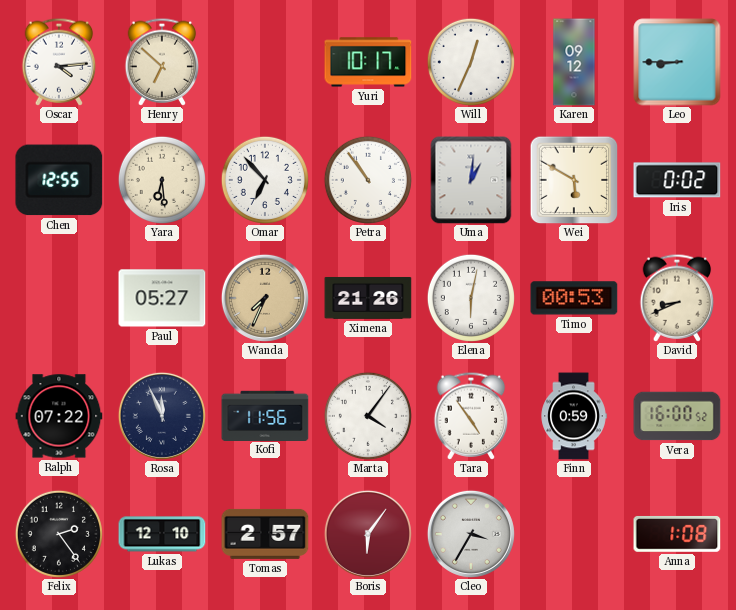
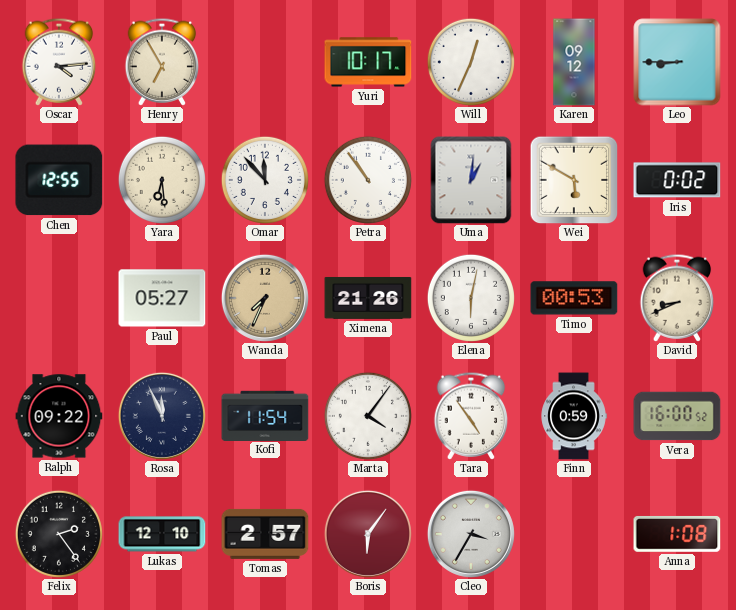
Henry: 6:52 -> 6:55
Omar: 6:53 -> 11:53
Ralph: 07:22 -> 09:22
Kofi: 11:56 -> 11:54
